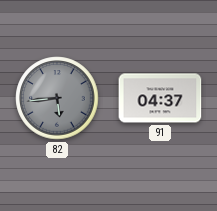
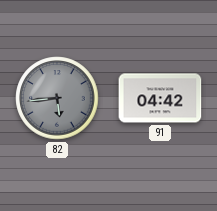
91: 04:37 -> 04:42
